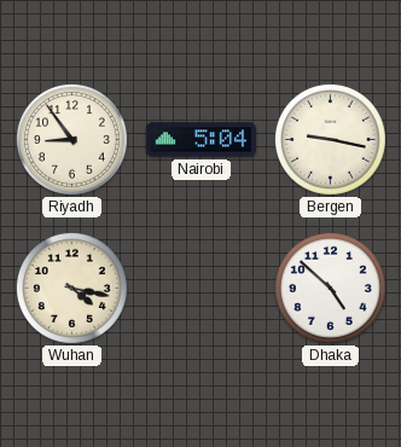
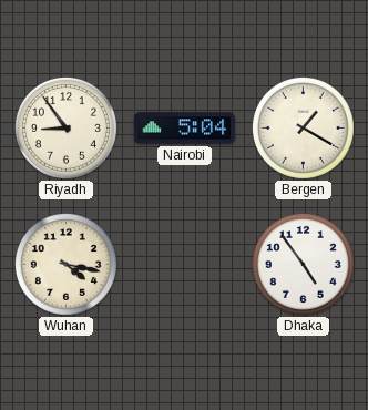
Bergen: 9:17 -> 1:20
Dhaka: 4:52 -> 4:54
